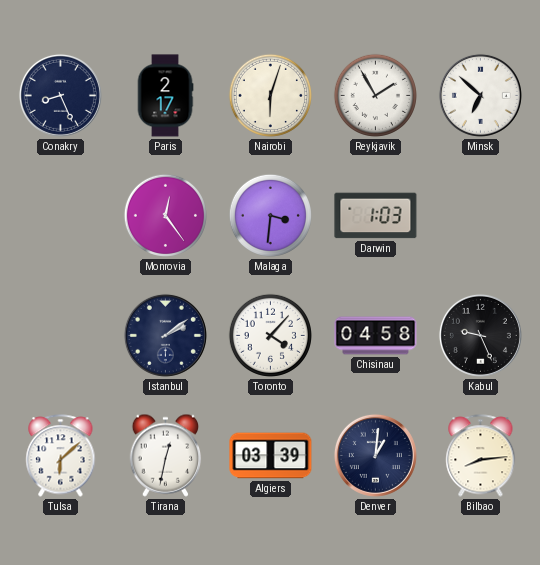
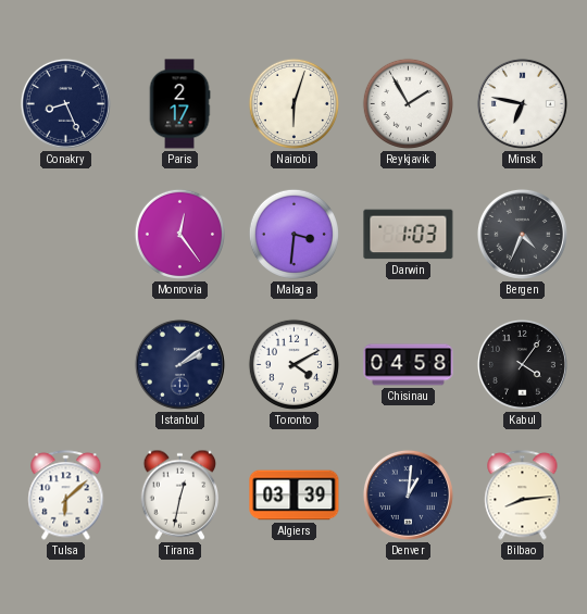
Minsk: 6:52 -> 6:47
Bergen: none -> 4:34
Toronto: 4:07 -> 4:10
Kabul: 9:26 -> 4:06
